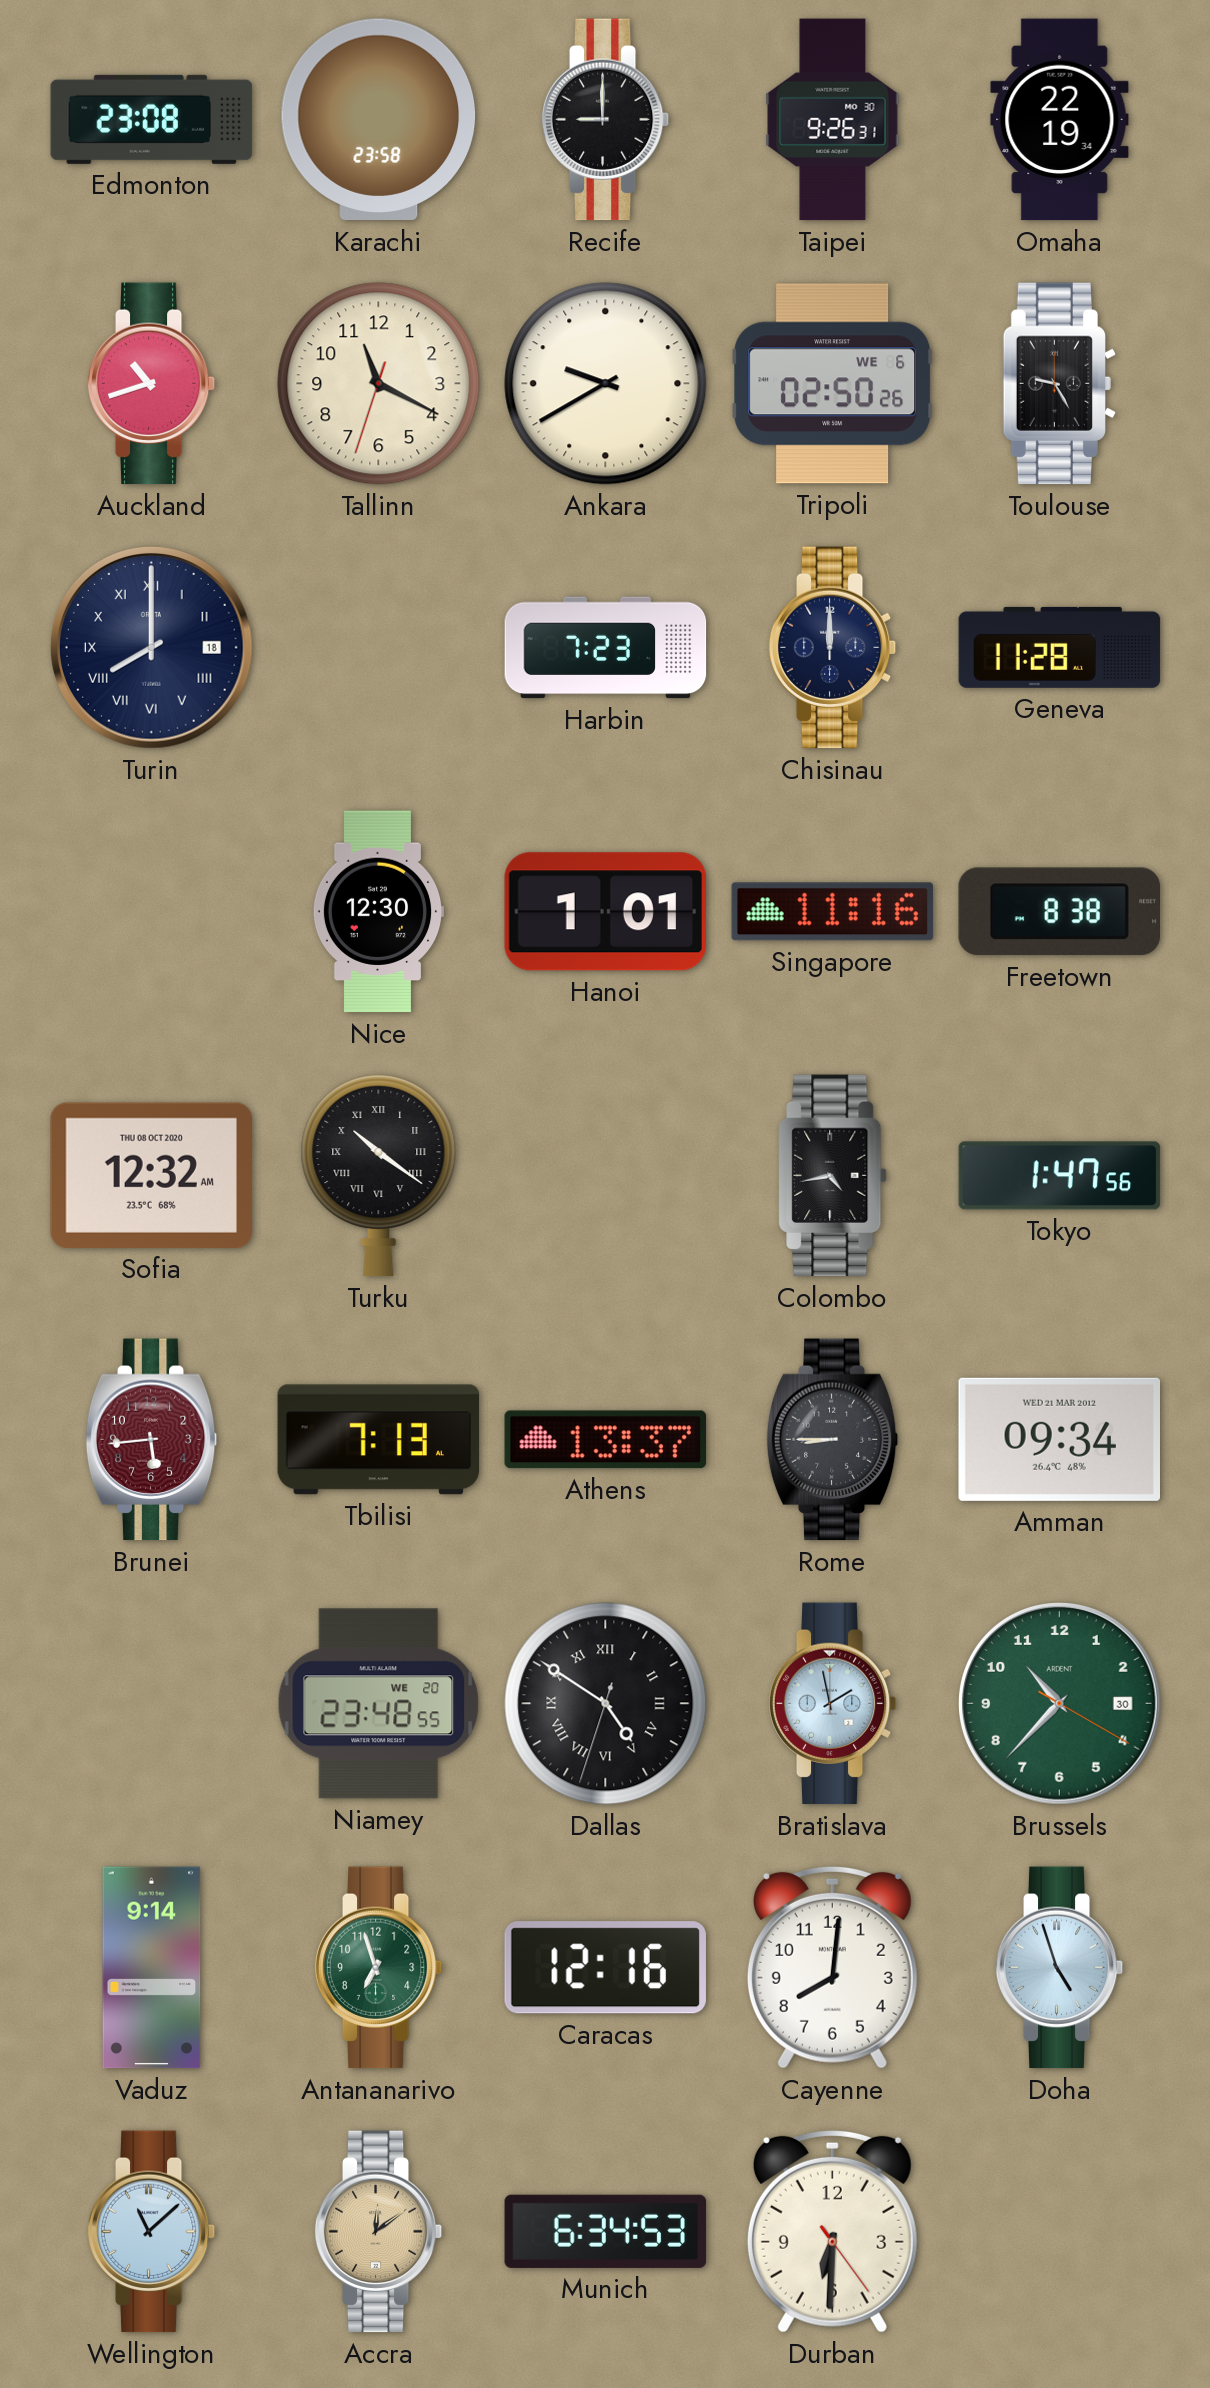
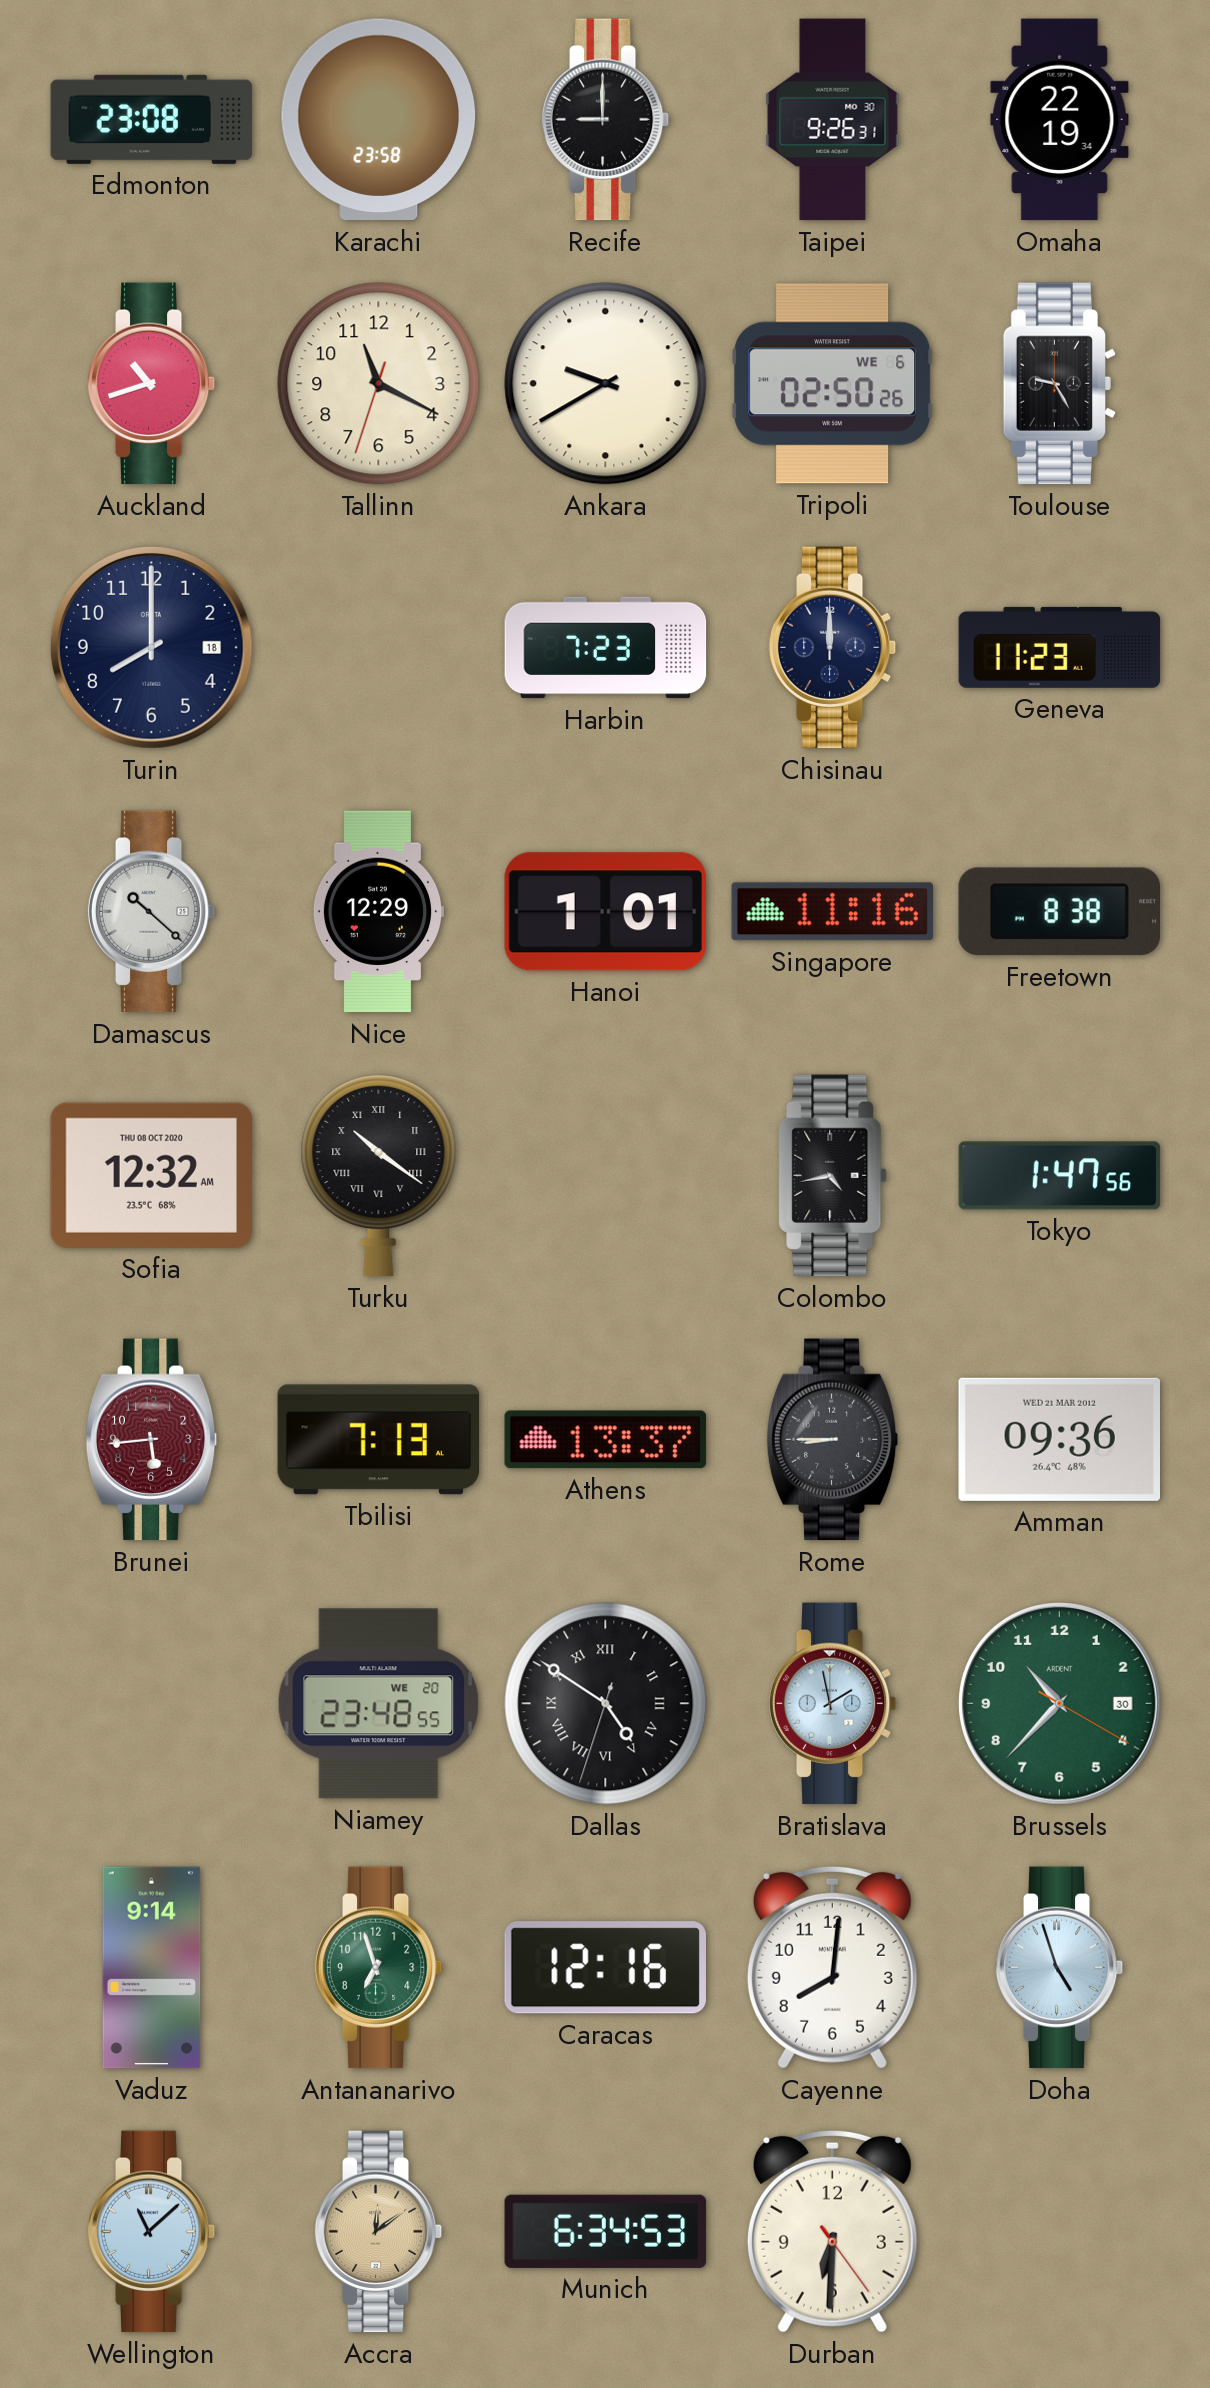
Turin numerals: Roman -> Arabic
Geneva: 11:28 -> 11:23
Damascus: none -> 10:22
Nice: 12:30 -> 12:29
Amman: 09:34 -> 09:36
